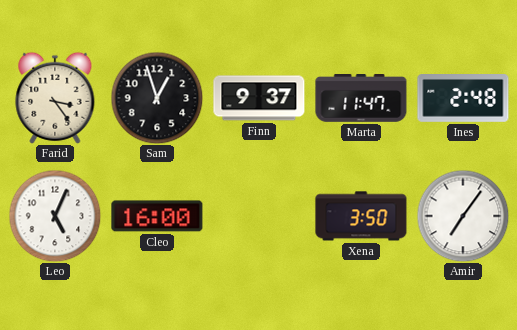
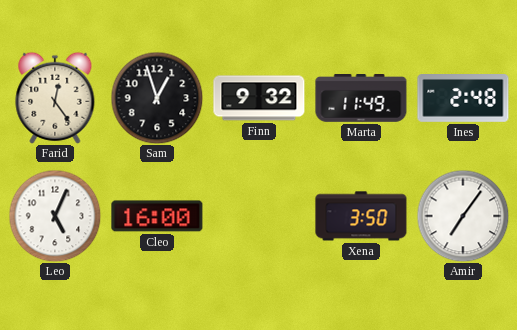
Farid: 3:24 -> 12:24
Finn: 9:37 -> 9:32
Marta: 11:47 -> 11:49
